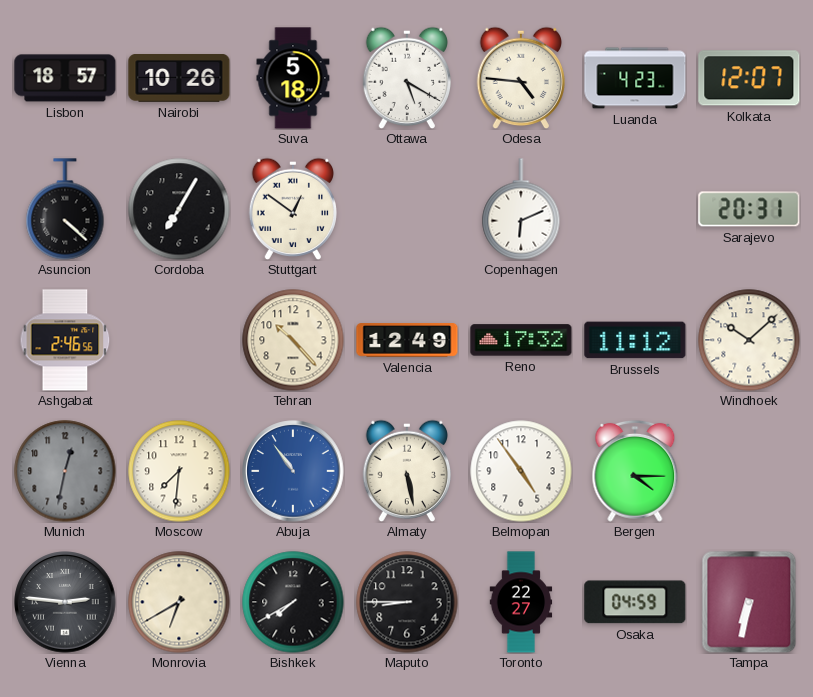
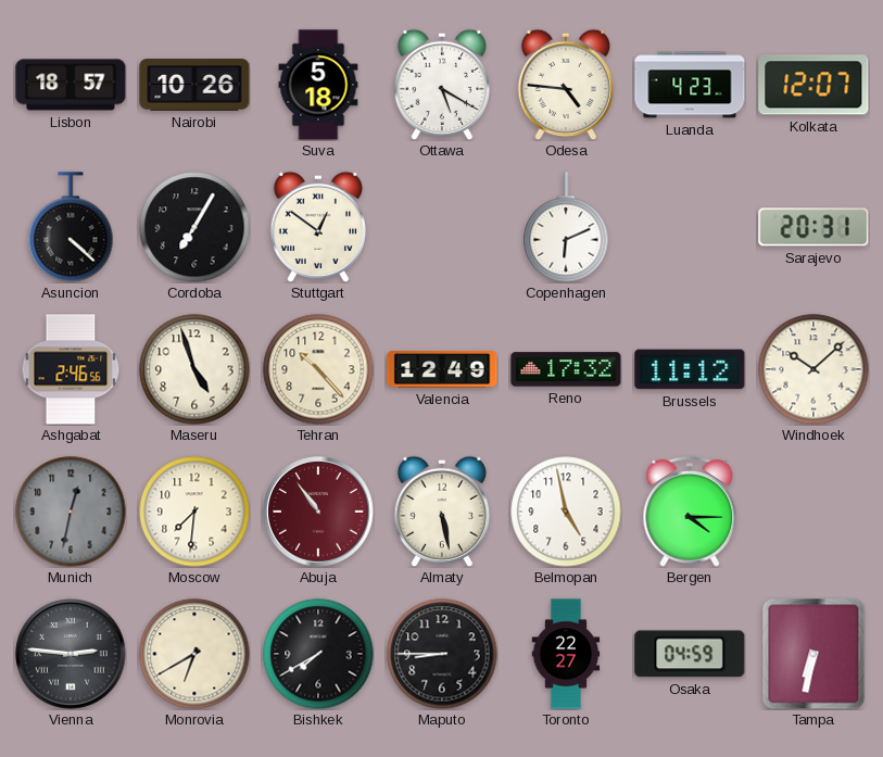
Maseru: none -> 4:57
Abuja dial: blue -> burgundy
Belmopan: 4:54 -> 4:58
